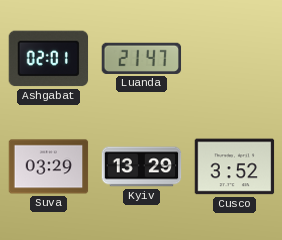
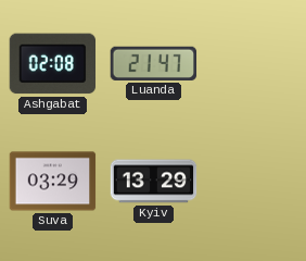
Ashgabat: 02:01 -> 02:08
Cusco: 3:52 -> none
